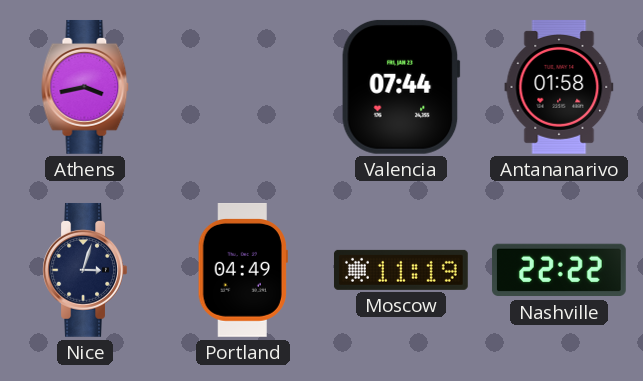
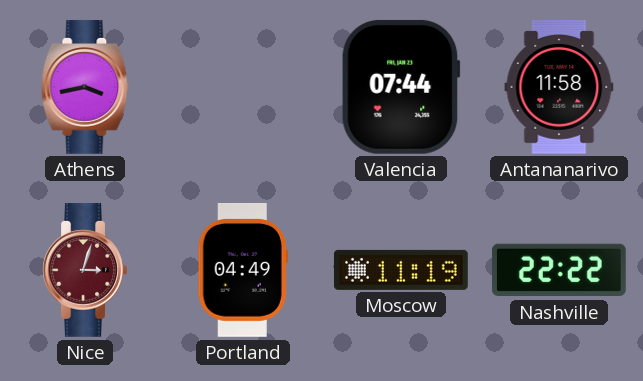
Antananarivo: 01:58 -> 11:58
Nice dial: navy -> burgundy
